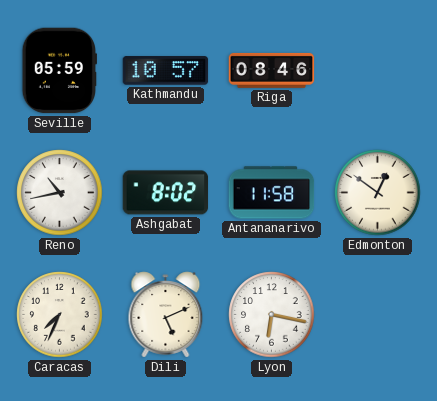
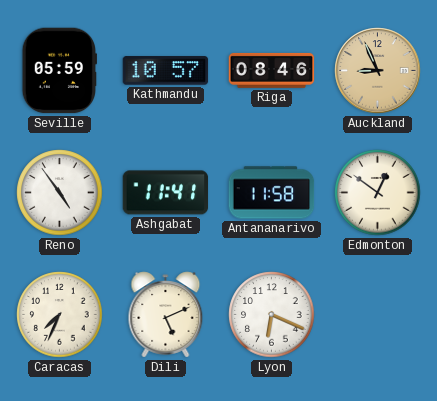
Auckland: none -> 8:56
Reno: 10:43 -> 4:54
Ashgabat: 8:02 -> 11:41
Lyon: 6:17 -> 6:19
